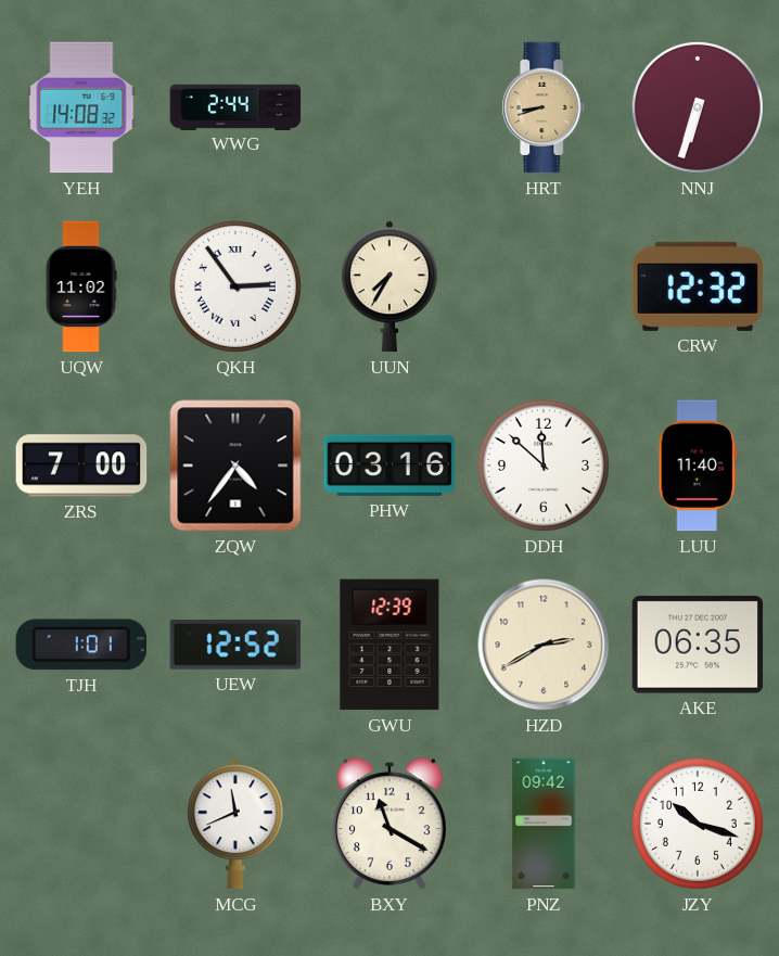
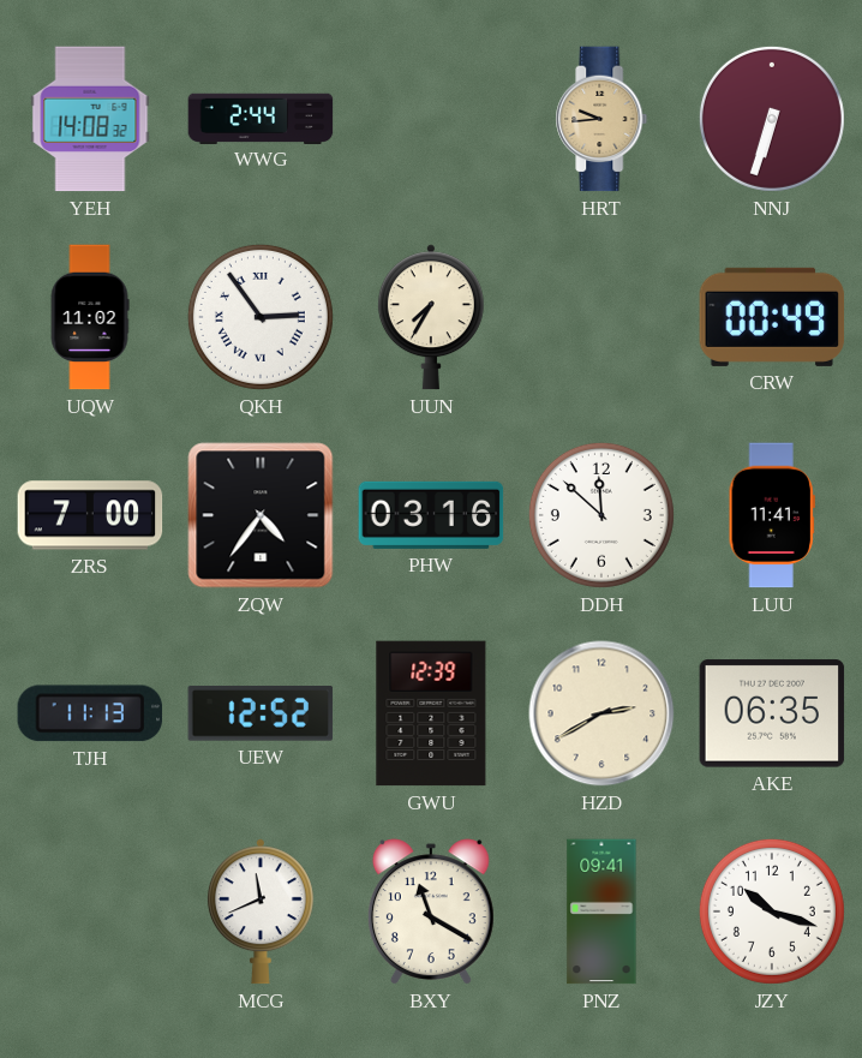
HRT: 8:42 -> 9:44
CRW: 12:32 -> 00:49
LUU: 11:40 -> 11:41
TJH: 1:01 -> 11:13
PNZ: 09:42 -> 09:41
